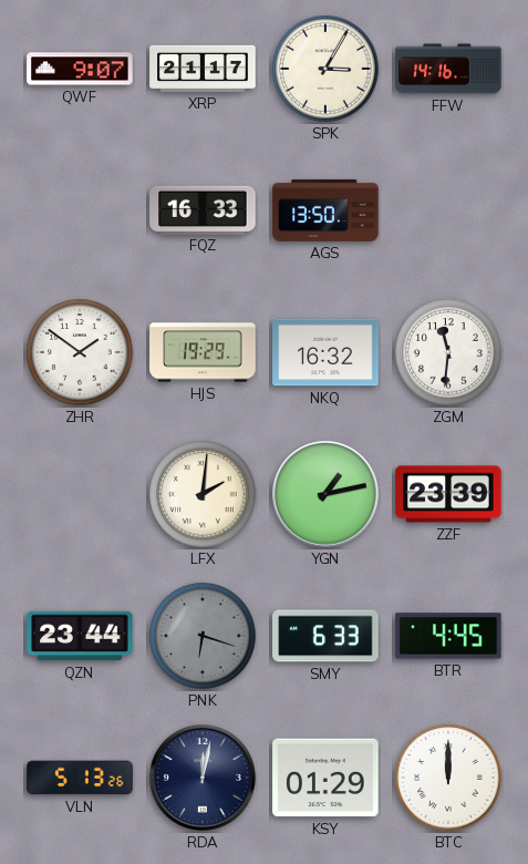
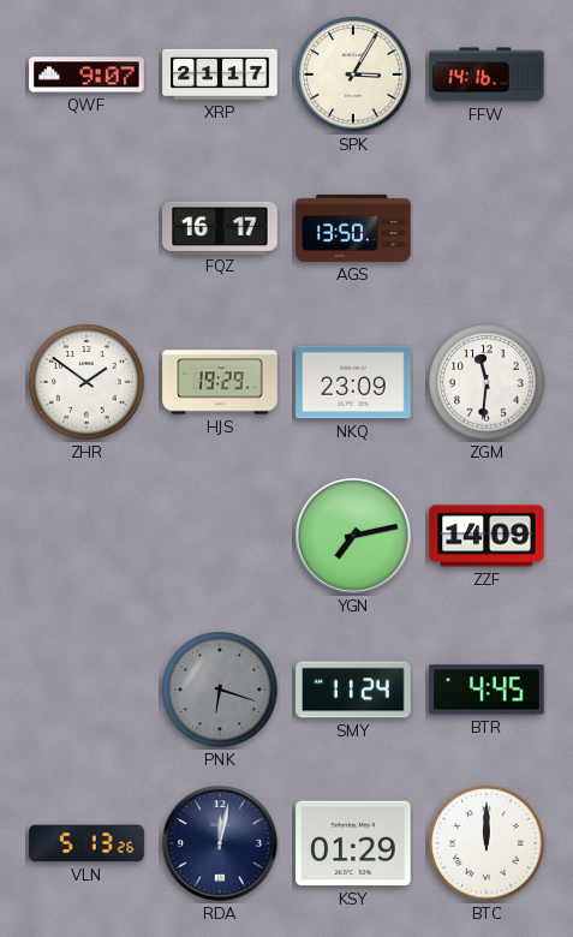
FQZ: 16:33 -> 16:17
NKQ: 16:32 -> 23:09
LFX: 2:01 -> none
YGN: 1:13 -> 7:13
ZZF: 23:39 -> 14:09
QZN: 23:44 -> none
SMY: 6:33 -> 11:24
